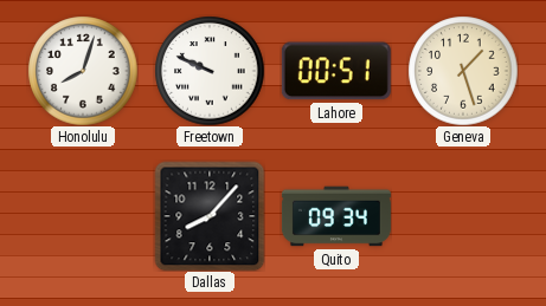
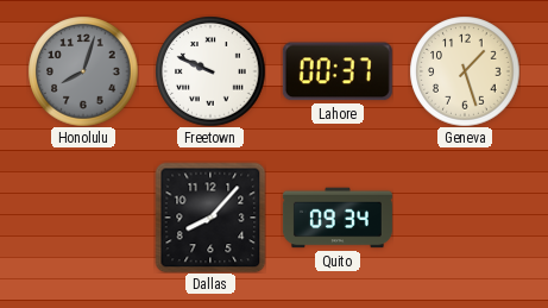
Honolulu dial: white -> grey
Lahore: 00:51 -> 00:37
